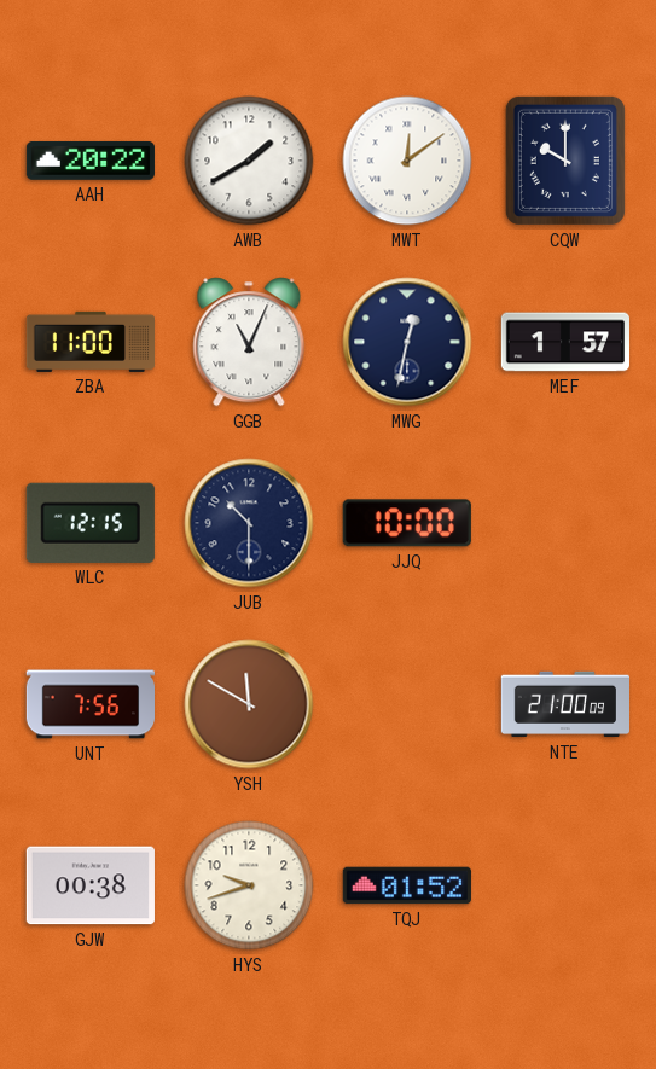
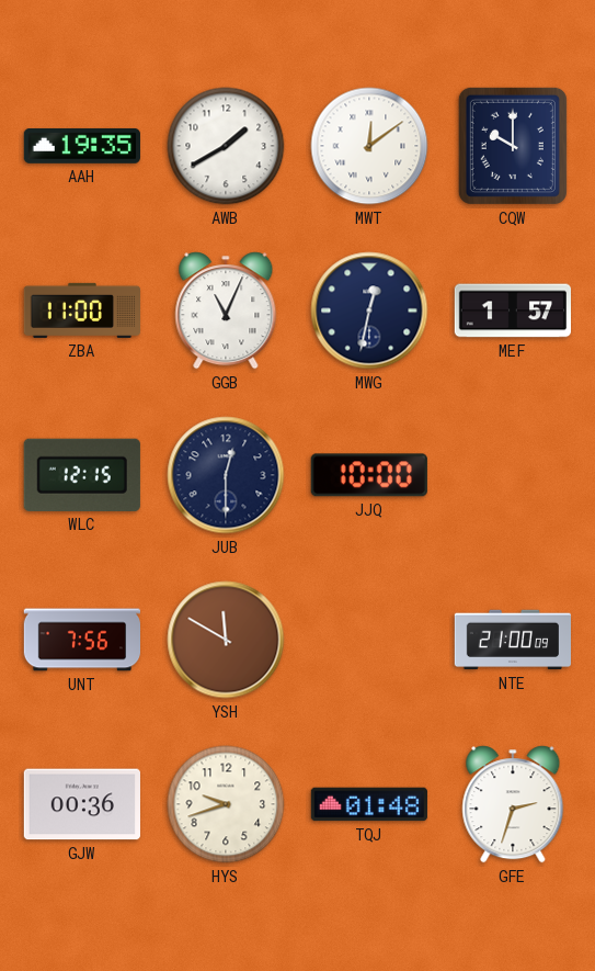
AAH: 20:22 -> 19:35
JUB: 10:30 -> 12:30
GJW: 00:38 -> 00:36
TQJ: 01:52 -> 01:48
GFE: none -> 2:33
